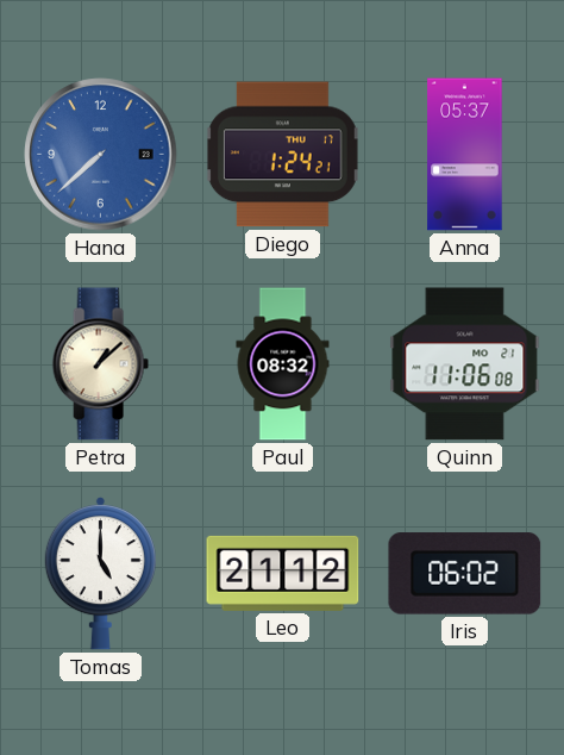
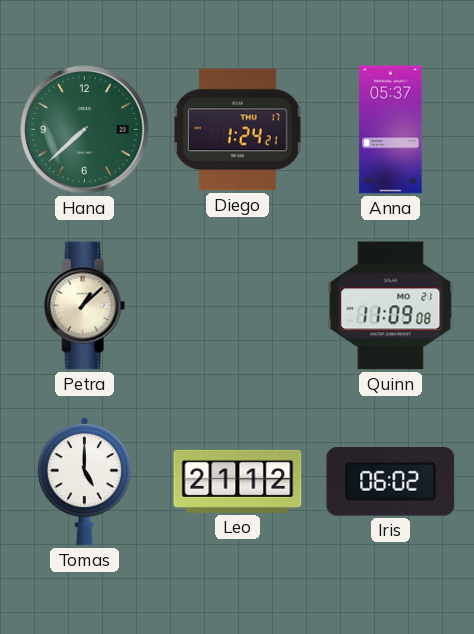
Hana dial: blue -> green
Paul: 08:32 -> none
Quinn: 11:06 -> 11:09
